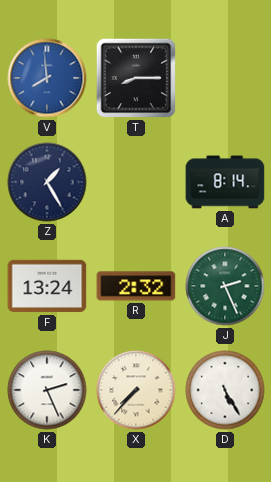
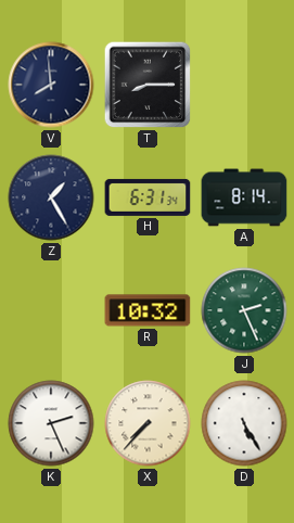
V dial: blue -> navy
H: none -> 6:31
F: 13:24 -> none
R: 2:32 -> 10:32
